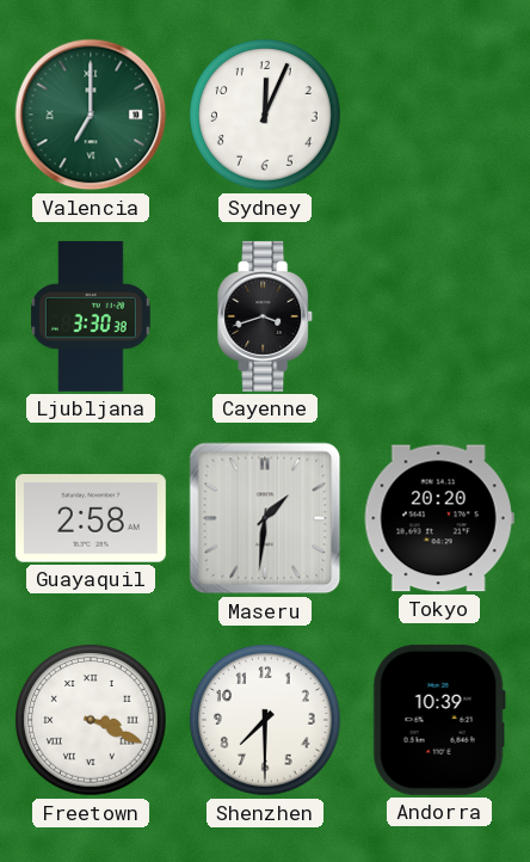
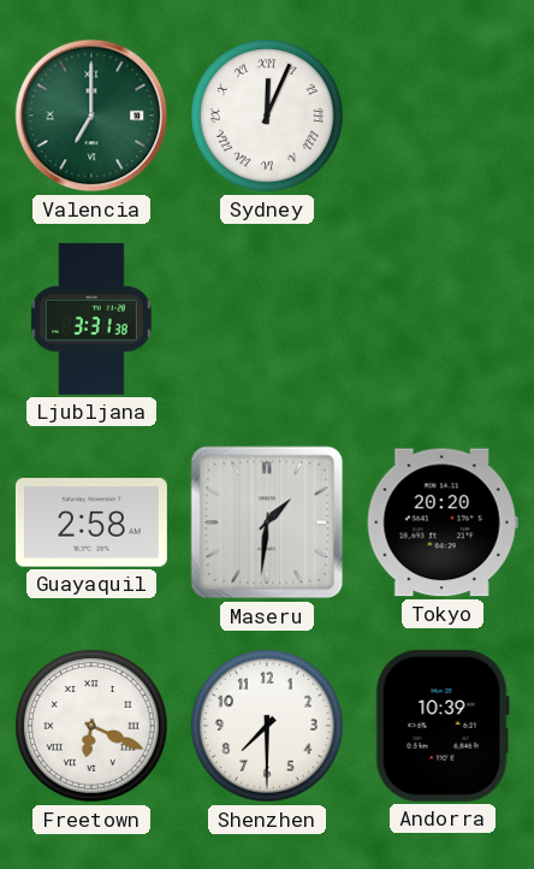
Sydney numerals: Arabic -> Roman
Ljubljana: 3:30 -> 3:31
Cayenne: 3:42 -> none
Freetown: 3:19 -> 6:19
